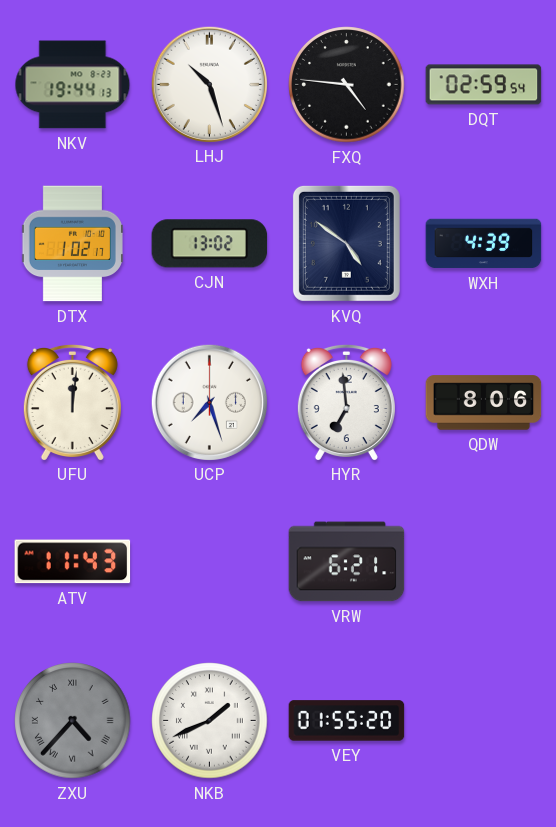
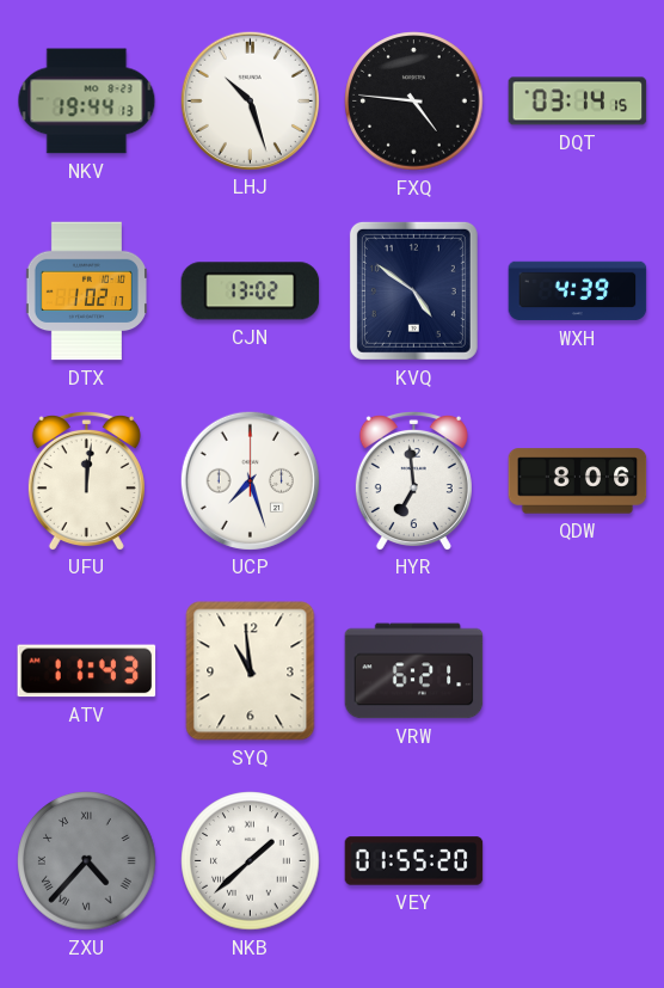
DQT: 02:59 -> 03:14
SYQ: none -> 10:59
NKB: 1:41 -> 1:38
